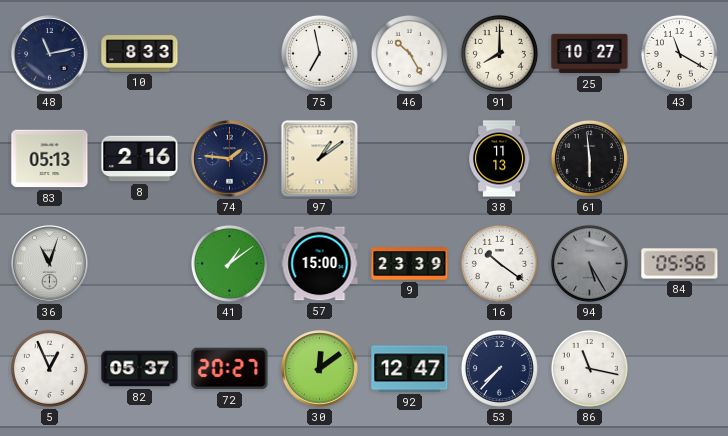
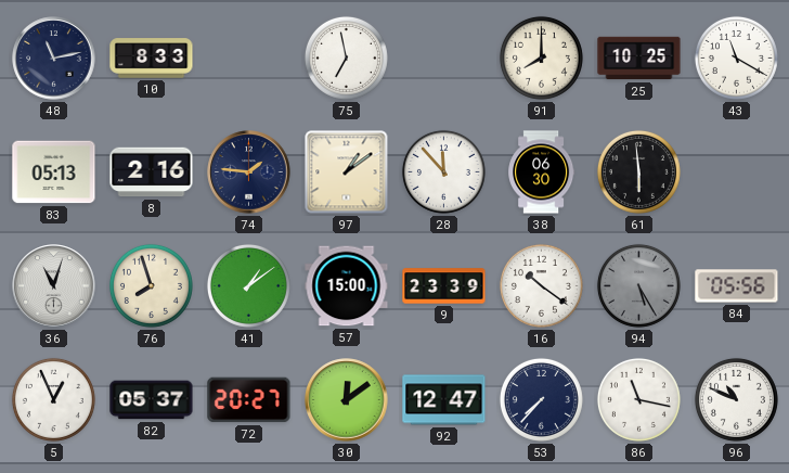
46: 10:25 -> none
25: 10:27 -> 10:25
28: none -> 11:53
38: 11:13 -> 06:30
76: none -> 7:57
96: none -> 10:49
